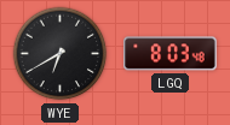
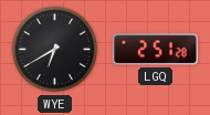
LGQ: 8:03 -> 2:51
